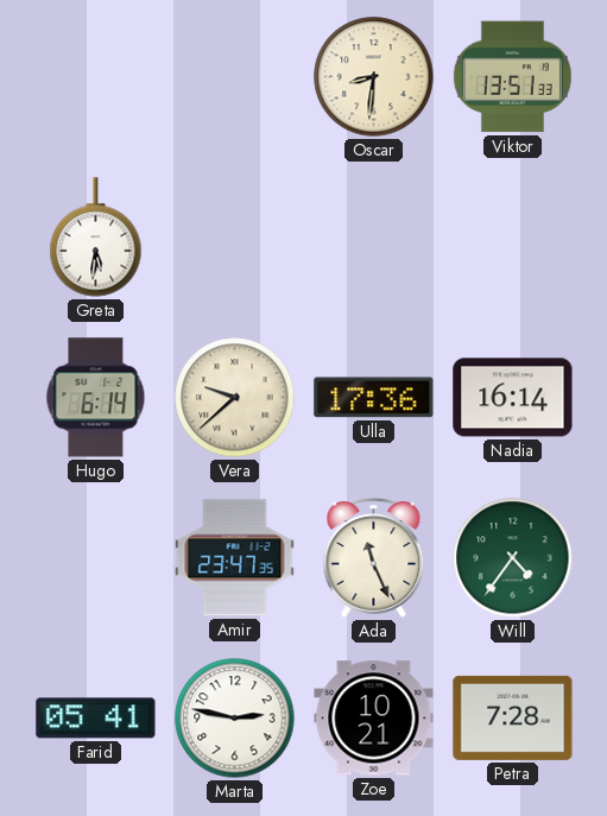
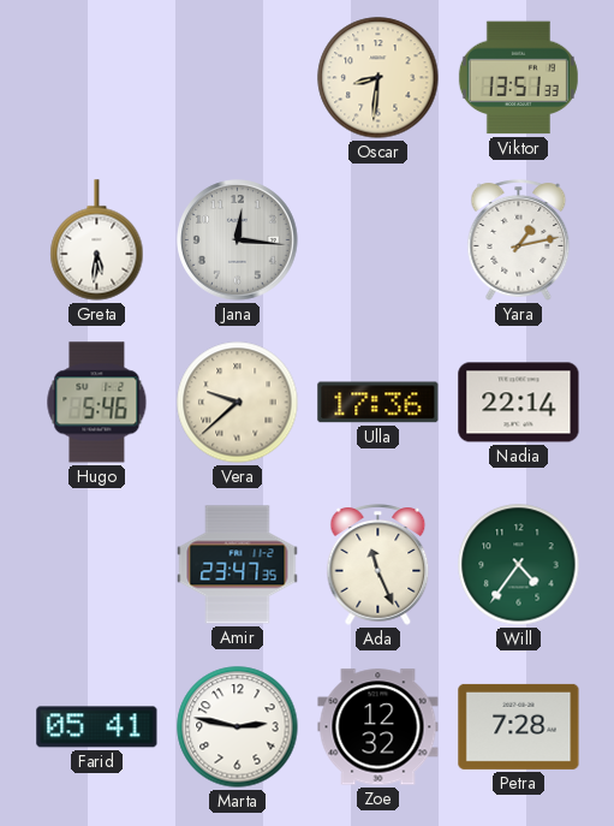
Jana: none -> 12:16
Yara: none -> 1:13
Hugo: 6:14 -> 5:46
Nadia: 16:14 -> 22:14
Zoe: 10:21 -> 12:32
